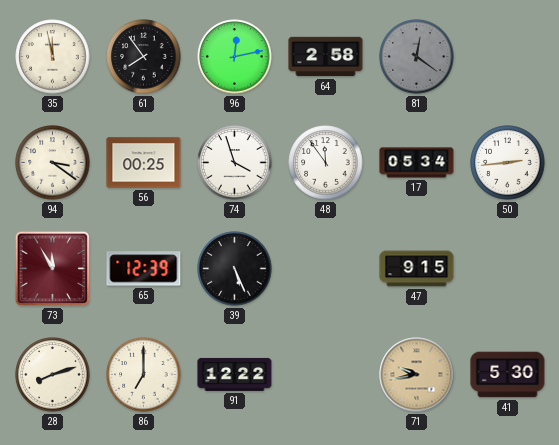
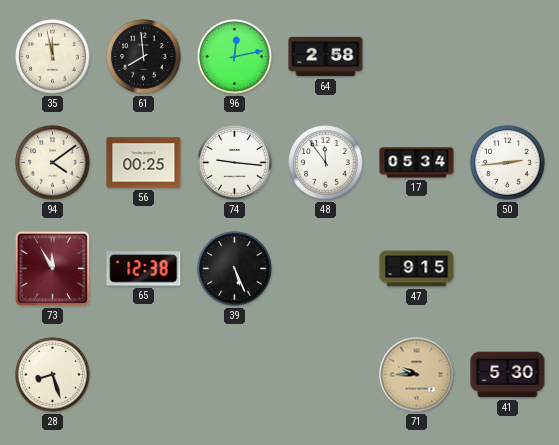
61: 7:54 -> 7:59
81: 12:21 -> none
94: 3:21 -> 4:09
74: 3:57 -> 9:16
65: 12:39 -> 12:38
28: 8:12 -> 8:27
86: 7:00 -> none
91: 12:22 -> none
71: 9:43 -> 9:45
